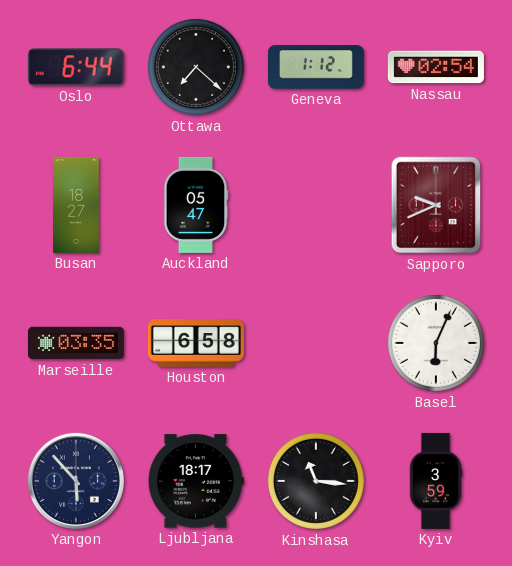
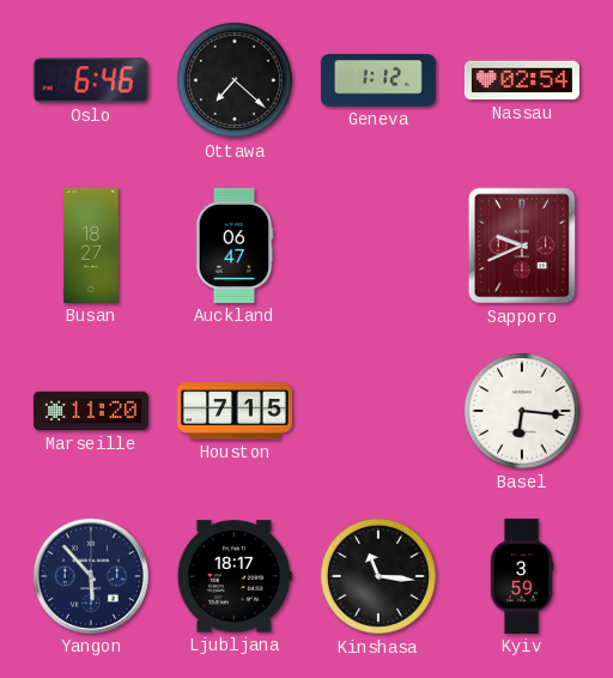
Oslo: 6:44 -> 6:46
Auckland: 05:47 -> 06:47
Marseille: 03:35 -> 11:20
Houston: 6:58 -> 7:15
Basel: 6:04 -> 6:16
